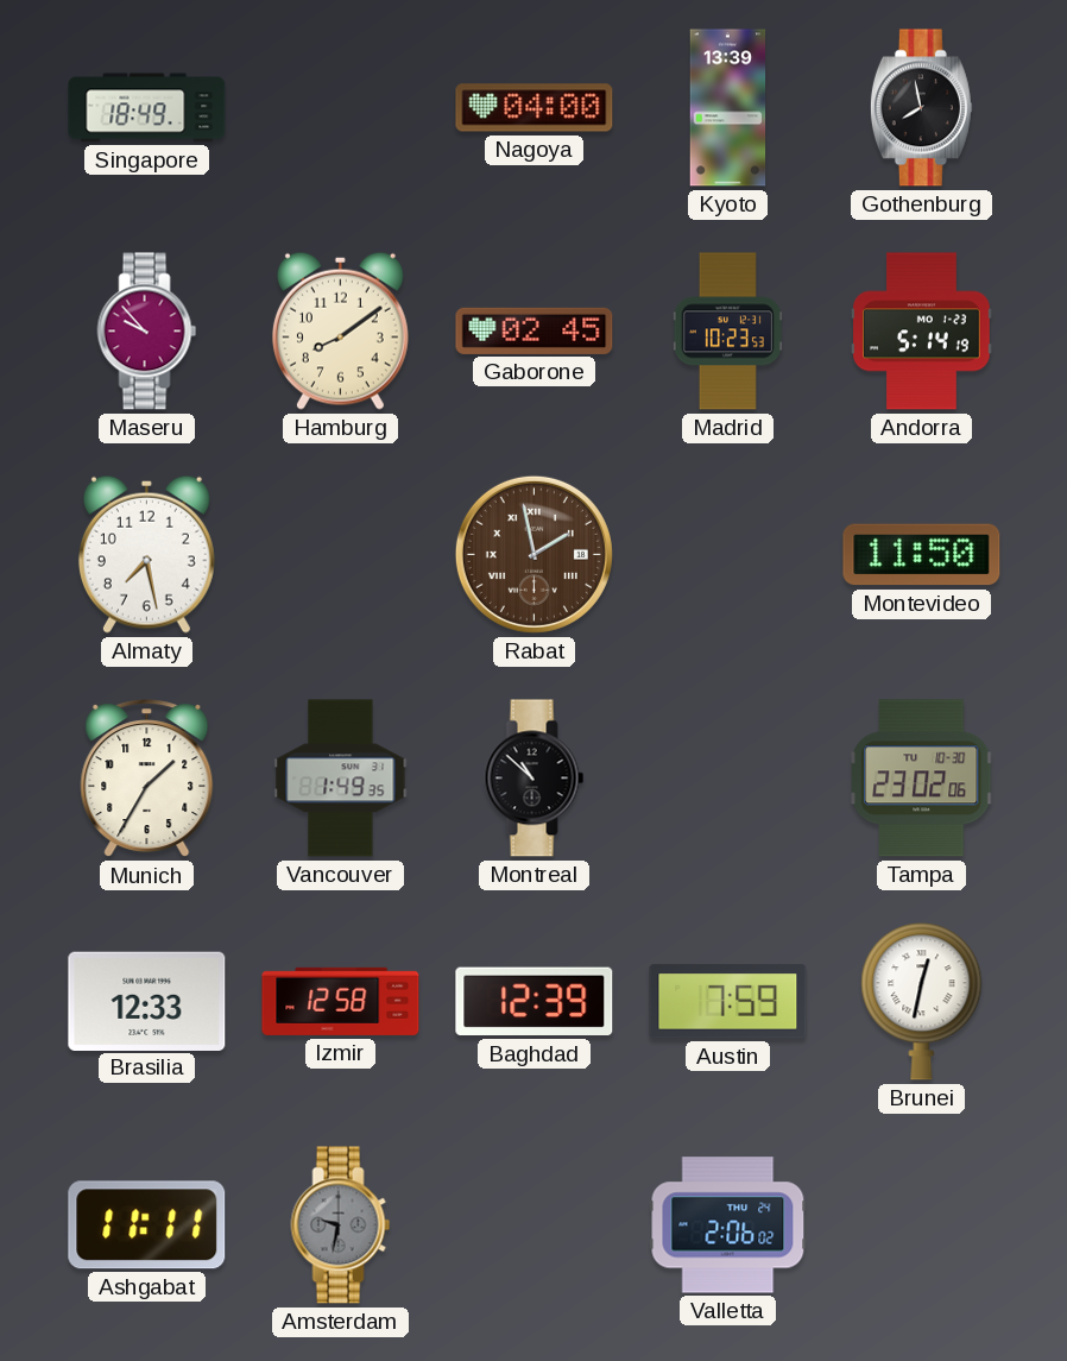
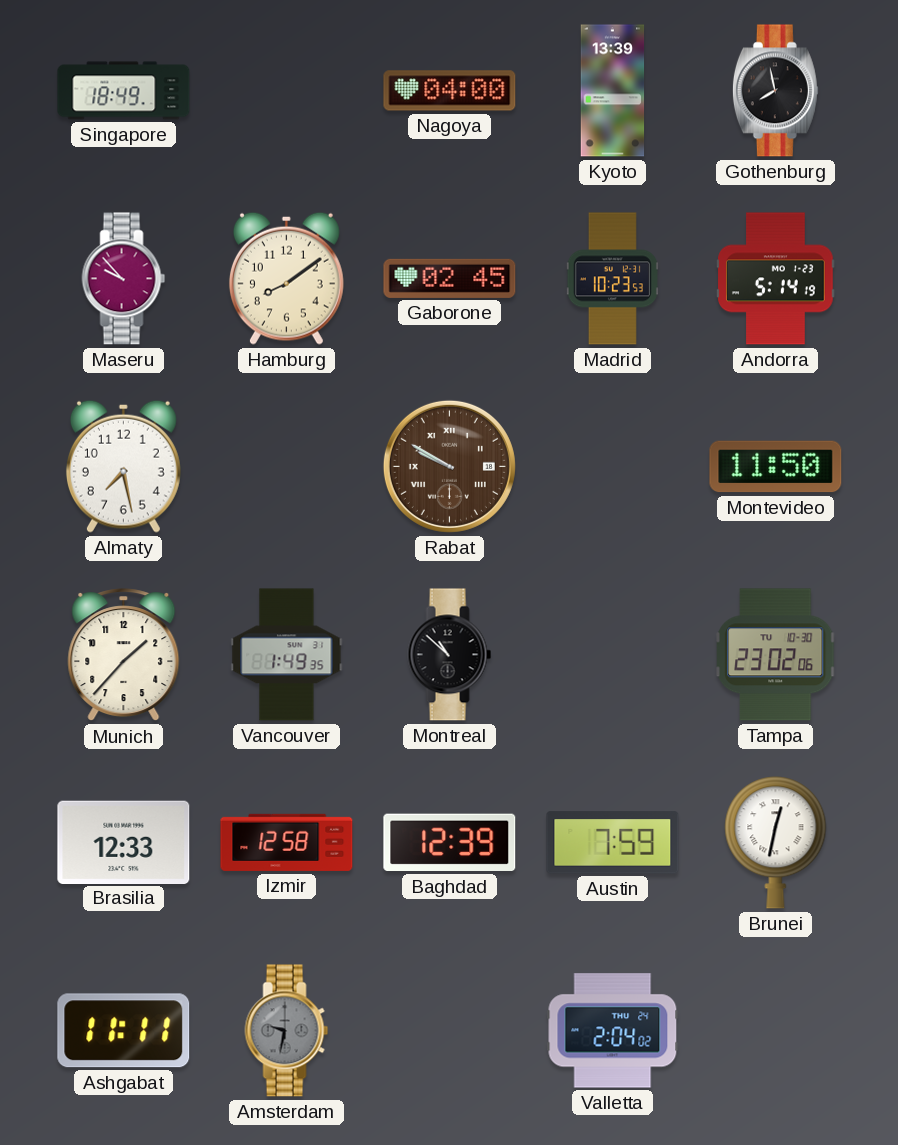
Rabat: 1:58 -> 9:50
Munich: 1:35 -> 1:37
Valletta: 2:06 -> 2:04
